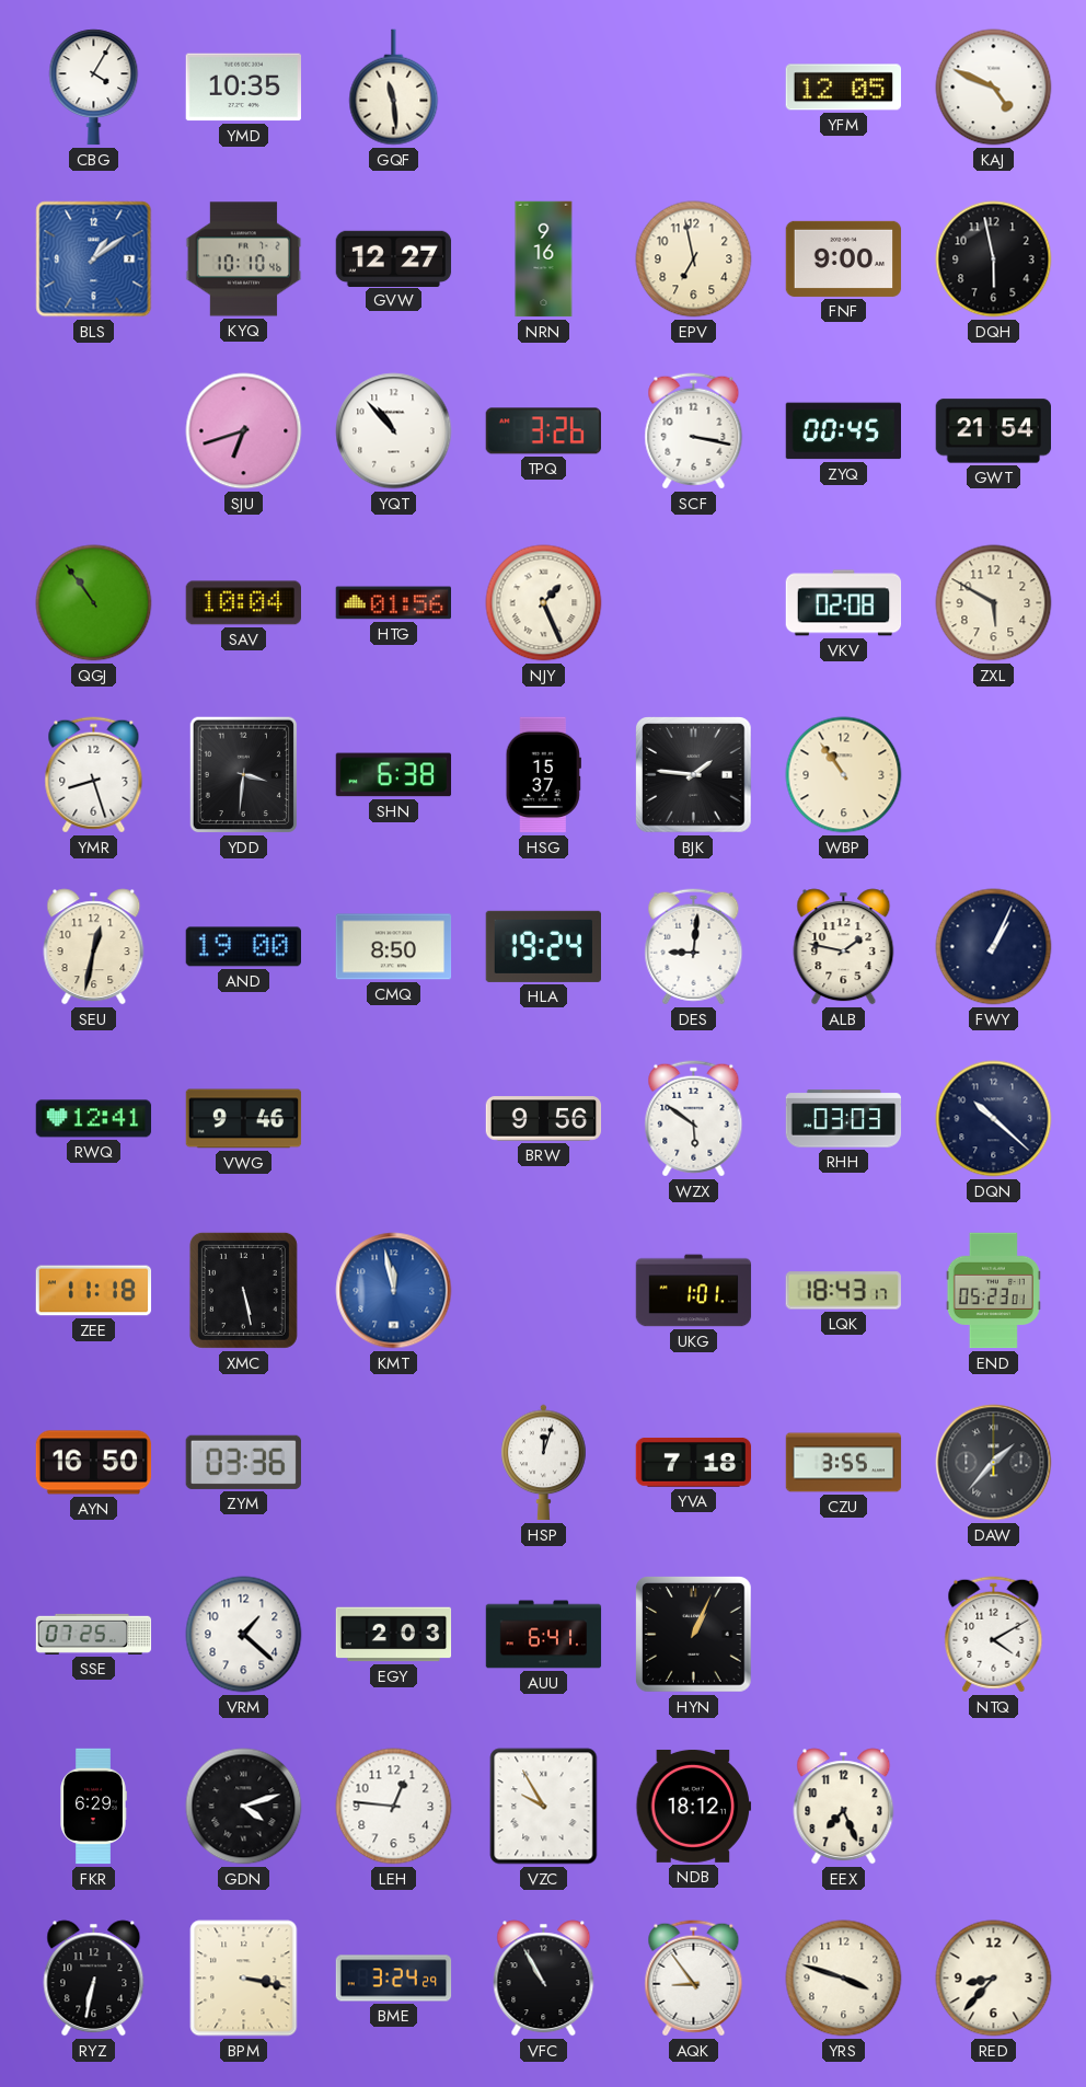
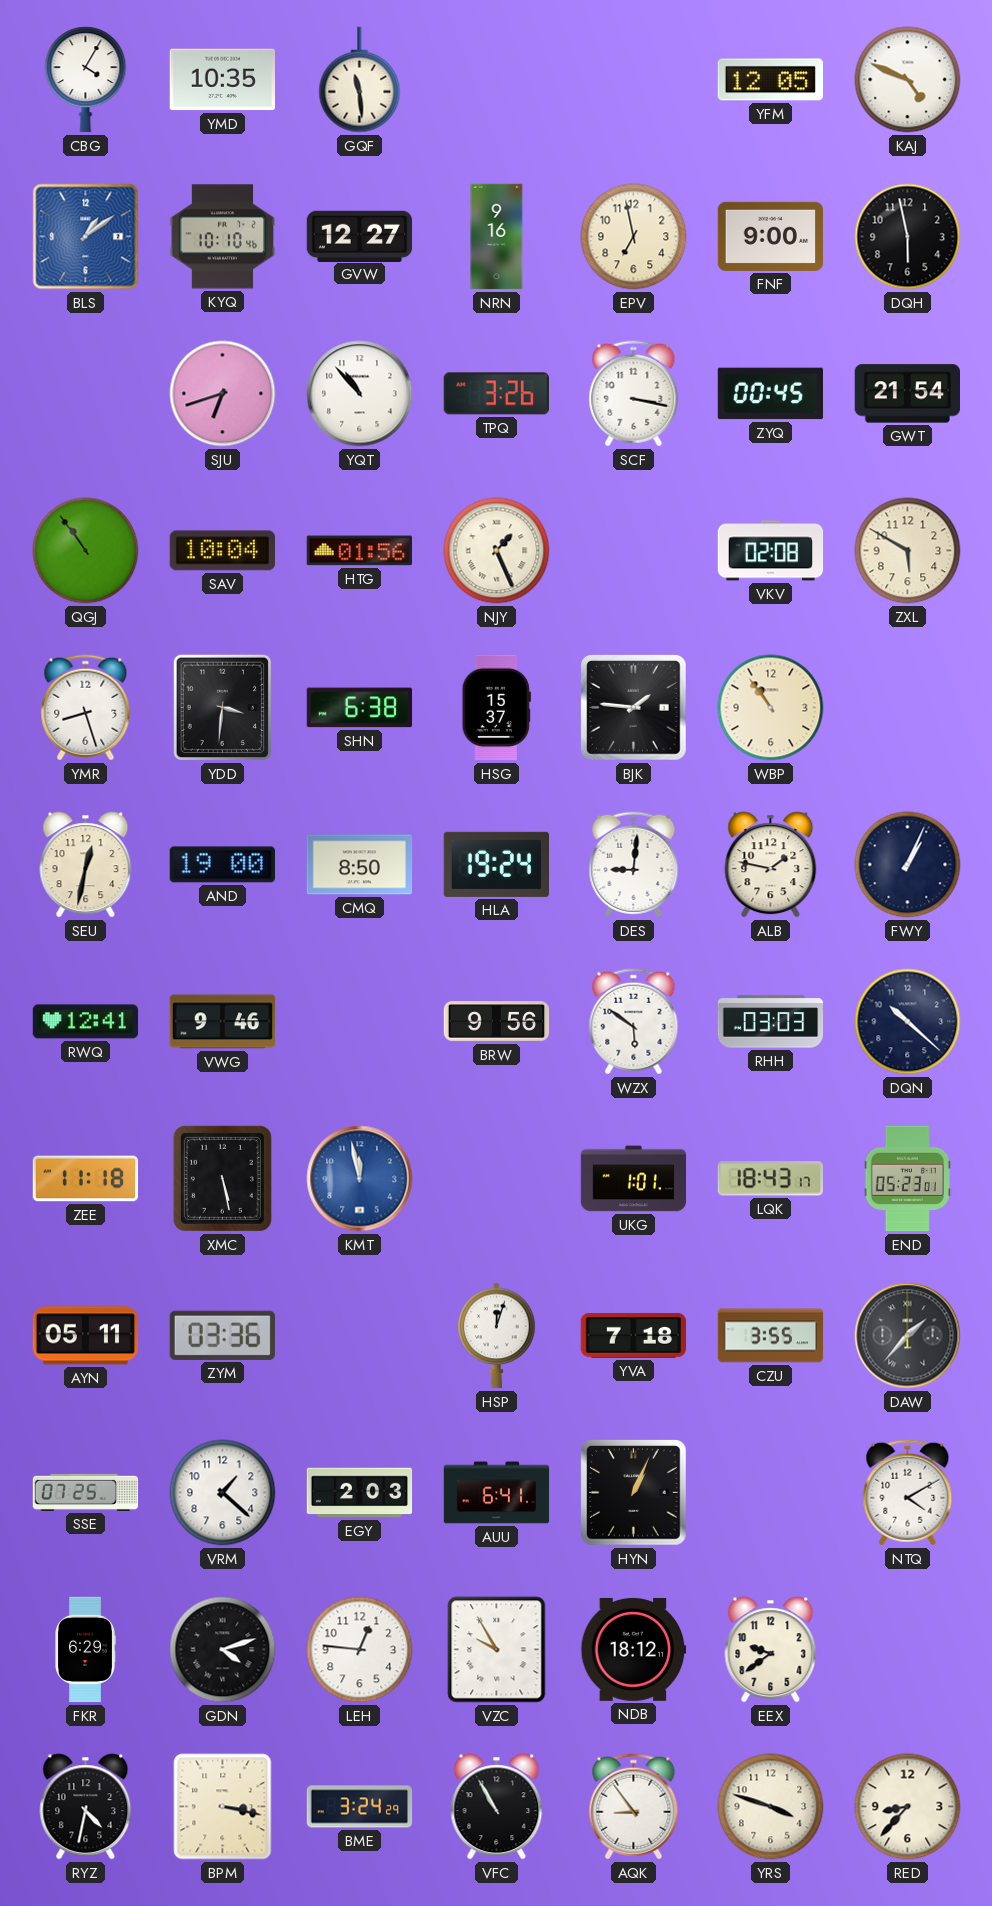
AYN: 16:50 -> 05:11
EEX: 7:26 -> 9:39
RYZ: 6:32 -> 4:32
